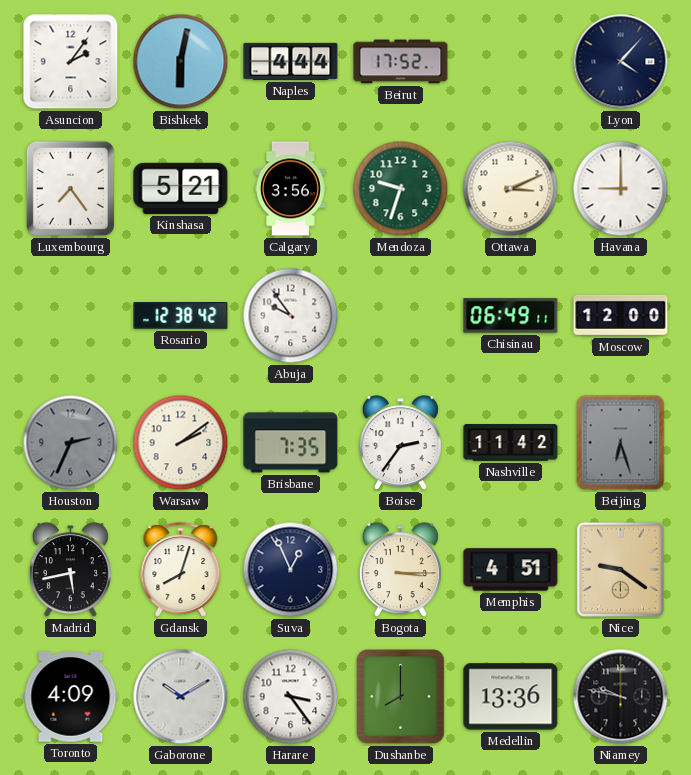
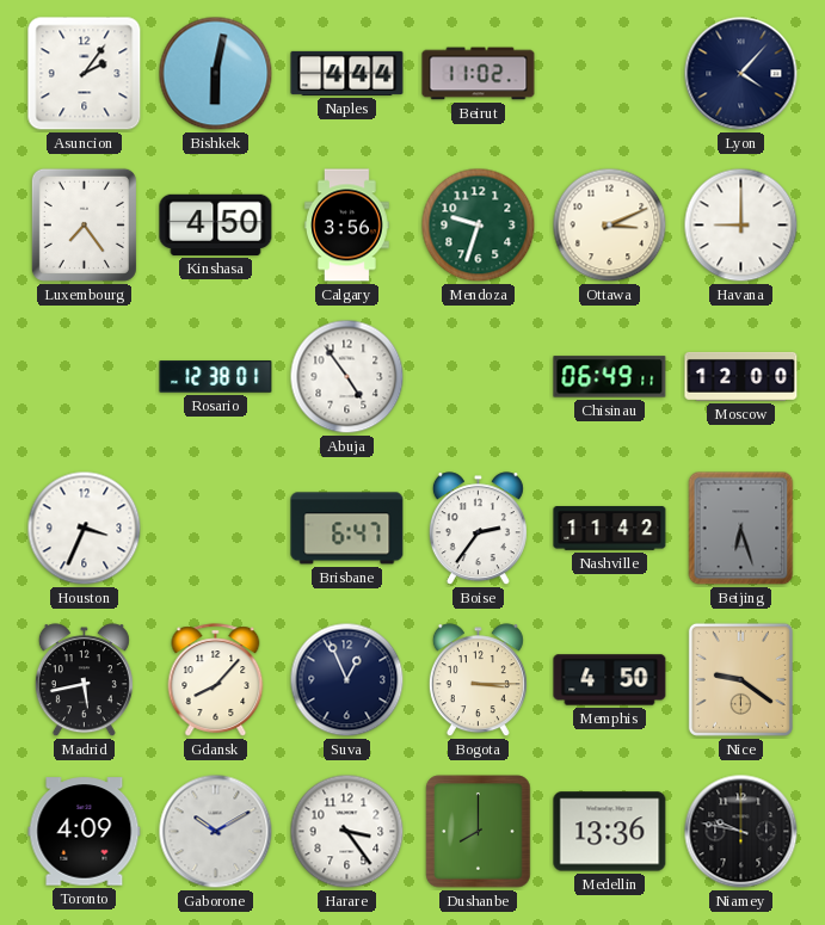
Beirut: 17:52 -> 11:02
Kinshasa: 5:21 -> 4:50
Rosario: 12:38:42 -> 12:38:01
Abuja: 9:54 -> 4:54
Houston: 2:34 -> 3:34
Houston dial: grey -> white
Warsaw: 2:09 -> none
Brisbane: 7:35 -> 6:47
Gdansk: 8:03 -> 8:07
Memphis: 4:51 -> 4:50
